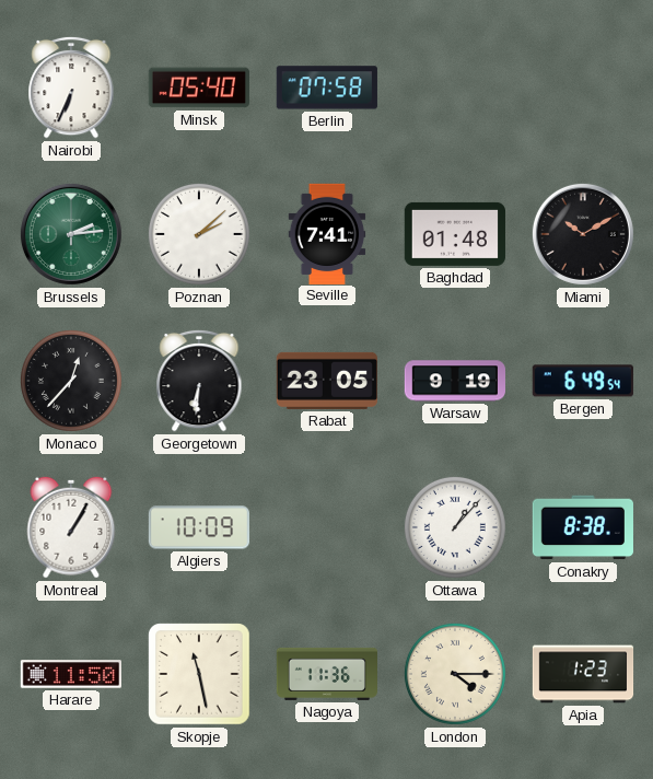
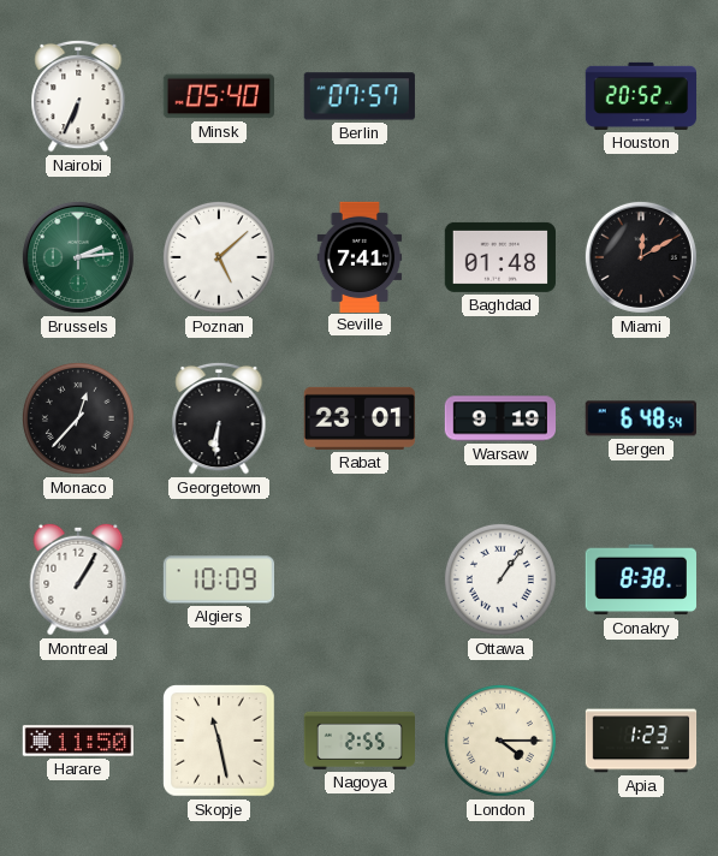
Berlin: 07:58 -> 07:57
Houston: none -> 20:52
Poznan: 2:08 -> 5:08
Miami: 10:10 -> 12:10
Rabat: 23:05 -> 23:01
Bergen: 6:49 -> 6:48
Ottawa: 1:07 -> 1:06
Nagoya: 11:36 -> 2:55
